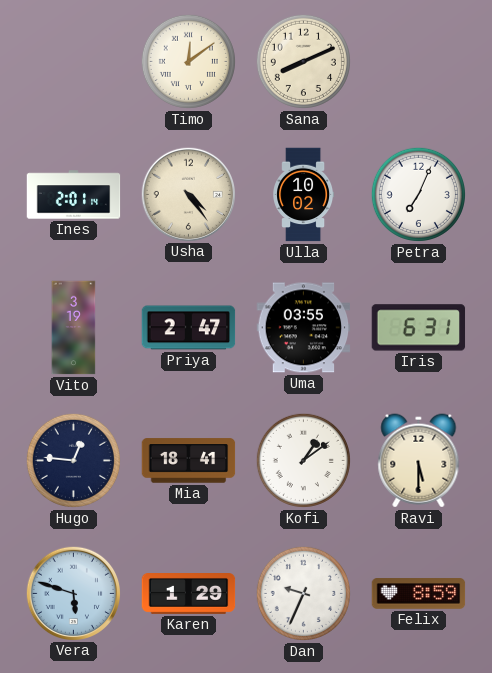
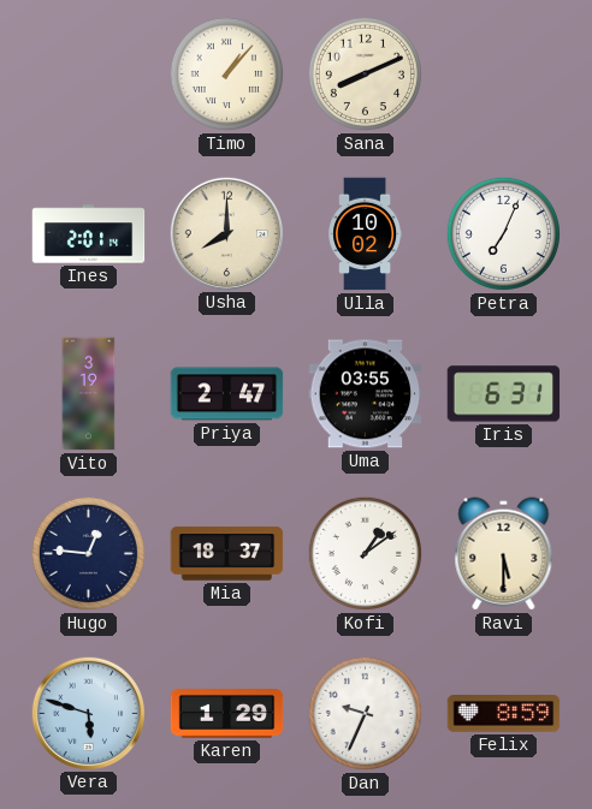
Timo: 12:09 -> 1:07
Usha: 4:24 -> 8:00
Mia: 18:41 -> 18:37
